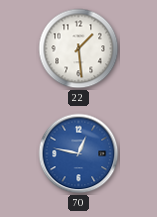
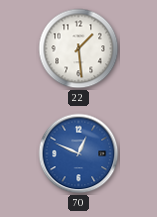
70: 12:47 -> 12:49
